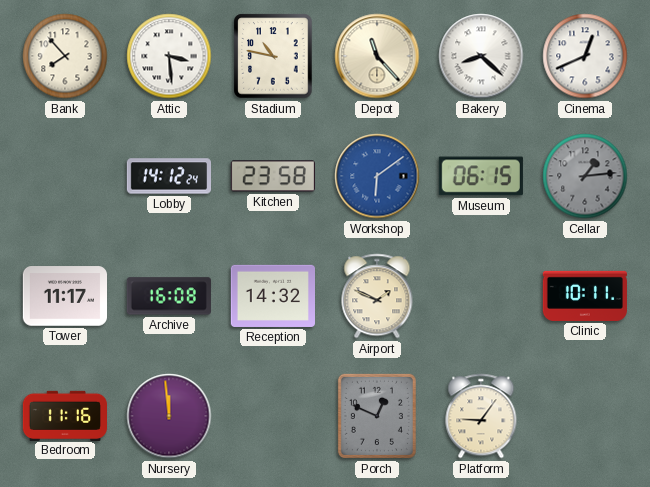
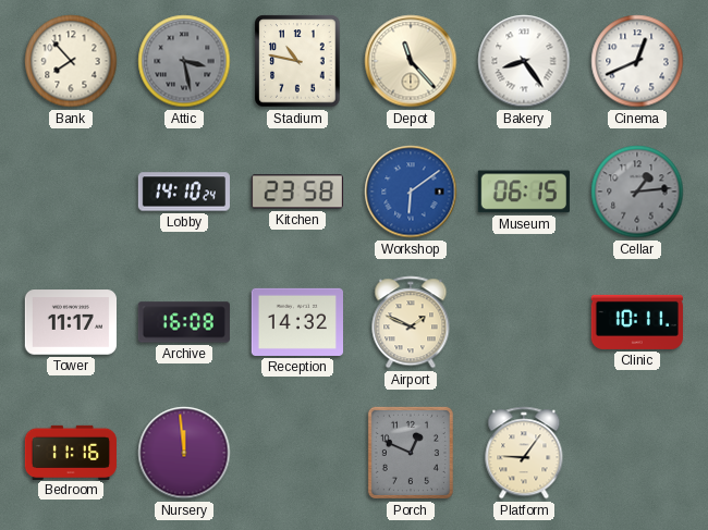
Attic: 3:29 -> 3:28
Attic dial: white -> grey
Bakery: 8:22 -> 8:24
Lobby: 14:12 -> 14:10
